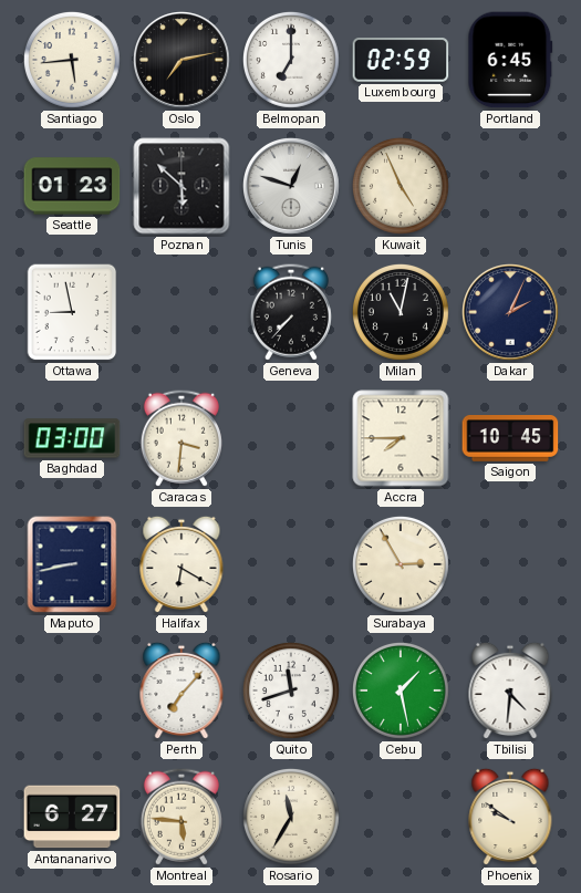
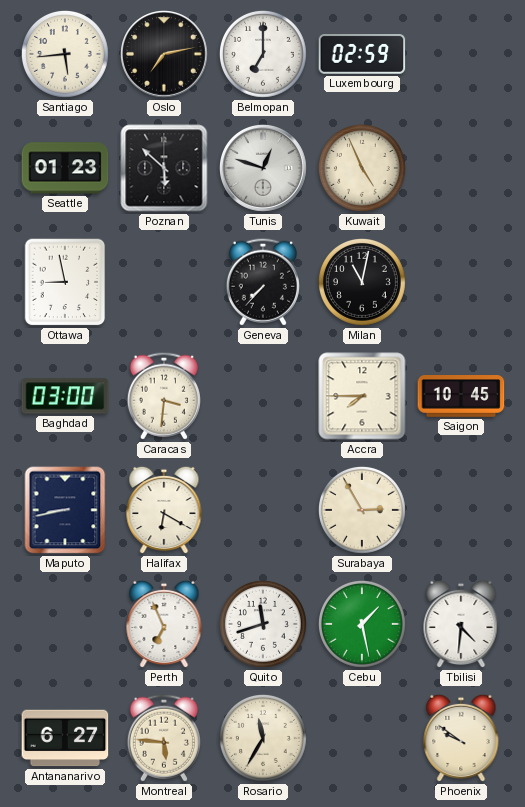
Portland: 6:45 -> none
Dakar: 2:04 -> none
Perth: 7:07 -> 6:56
